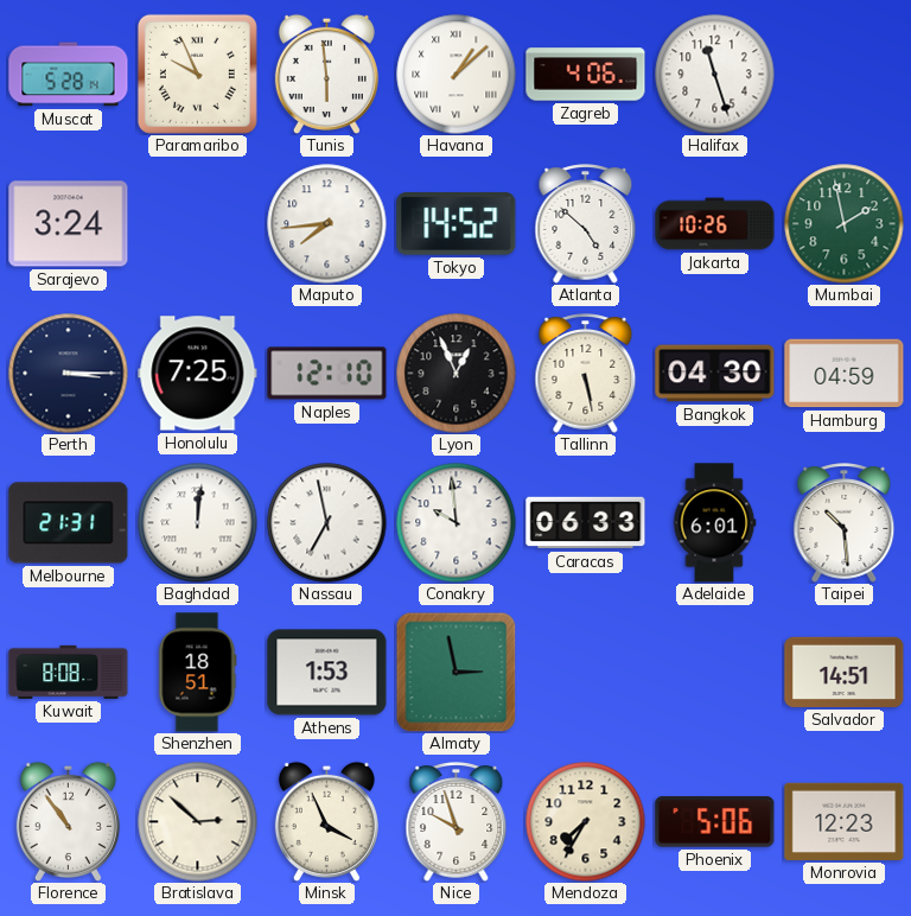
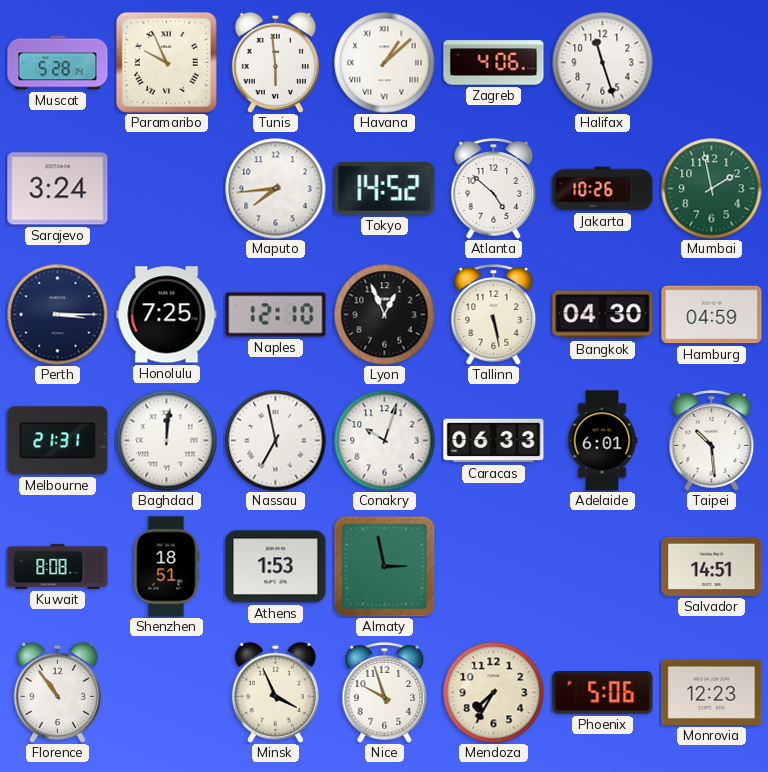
Conakry: 9:59 -> 10:03
Bratislava: 2:52 -> none
